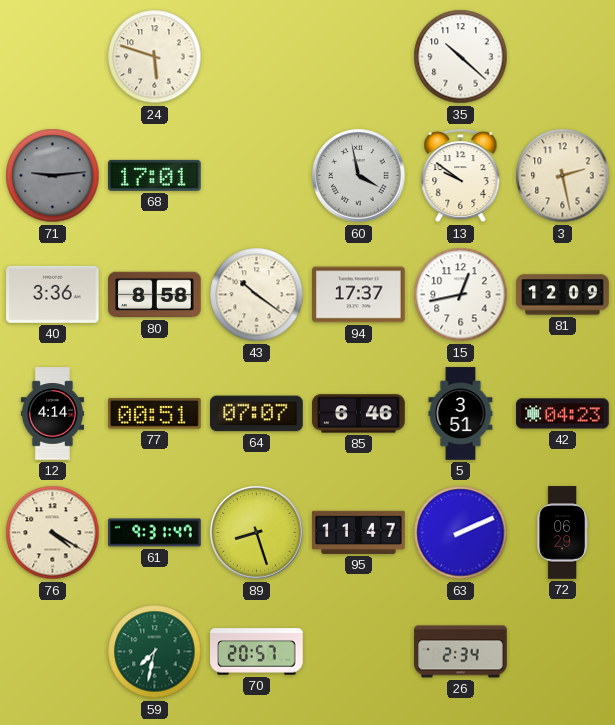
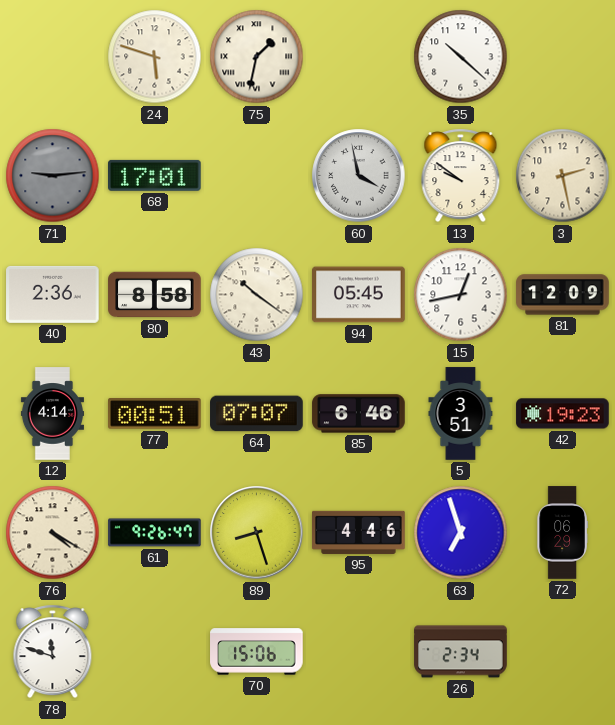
75: none -> 1:32
40: 3:36 -> 2:36
94: 17:37 -> 05:45
42: 04:23 -> 19:23
61: 9:31 -> 9:26
95: 11:47 -> 4:46
63: 2:11 -> 6:57
78: none -> 11:48
59: 7:32 -> none
70: 20:57 -> 15:06
